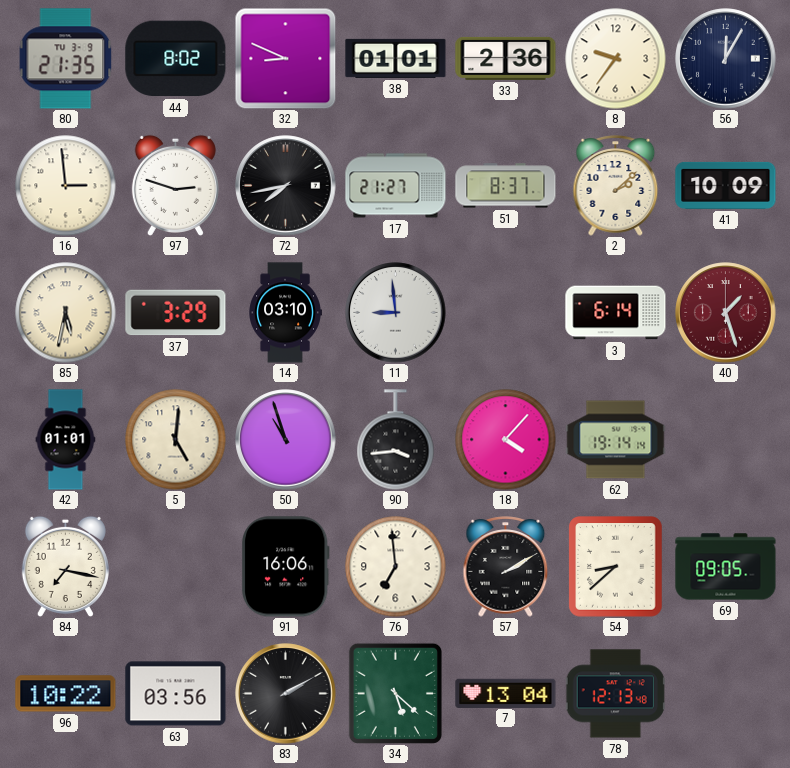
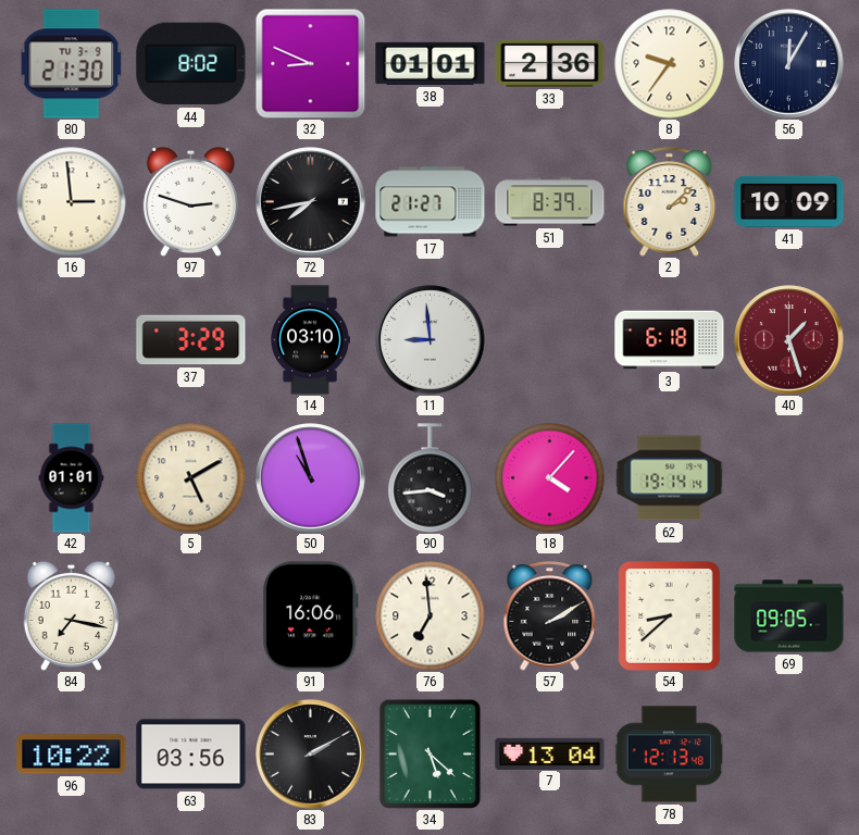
80: 21:35 -> 21:30
51: 8:37 -> 8:39
85: 5:32 -> none
3: 6:14 -> 6:18
5: 5:01 -> 5:10
